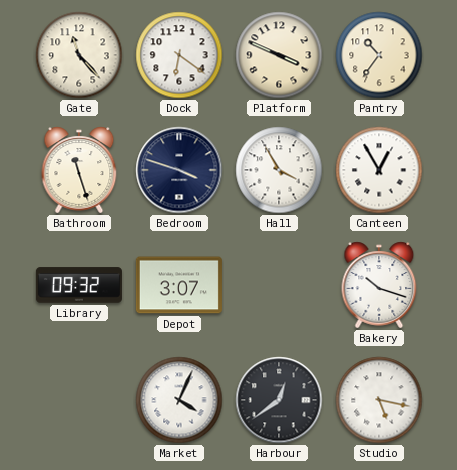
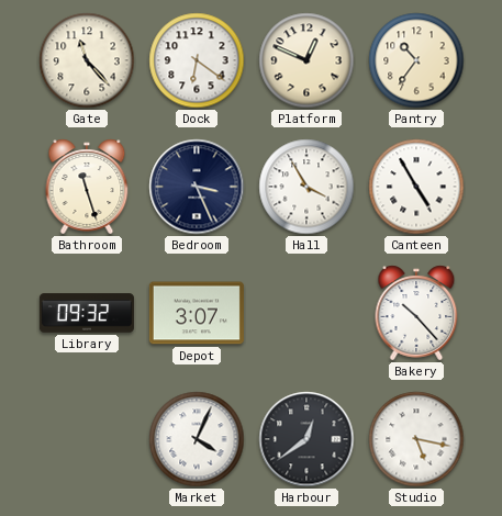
Platform: 3:49 -> 12:49
Bedroom: 3:48 -> 3:26
Canteen: 12:55 -> 4:55
Bakery: 10:18 -> 10:23
